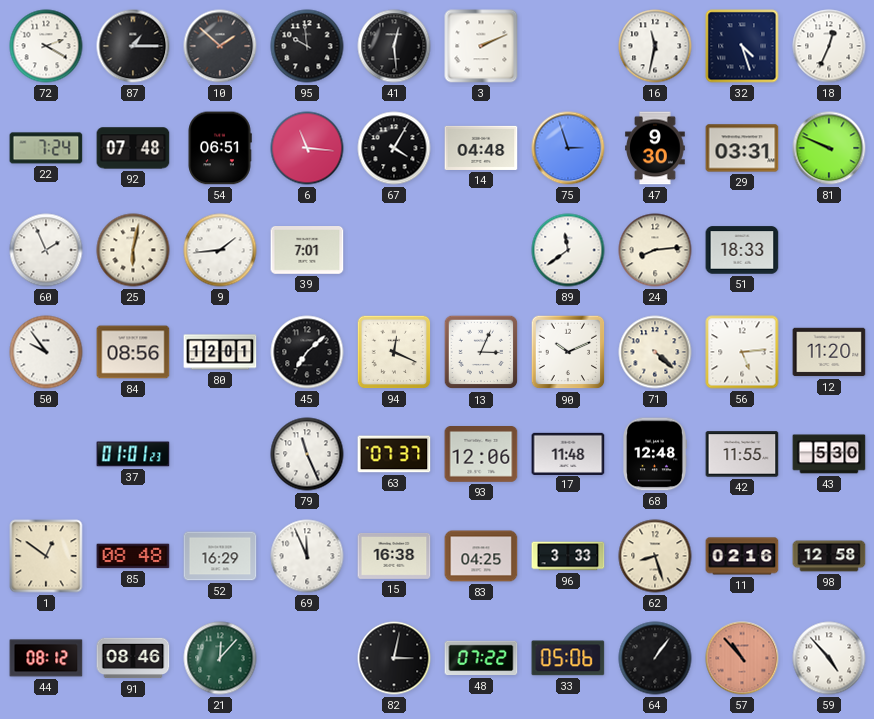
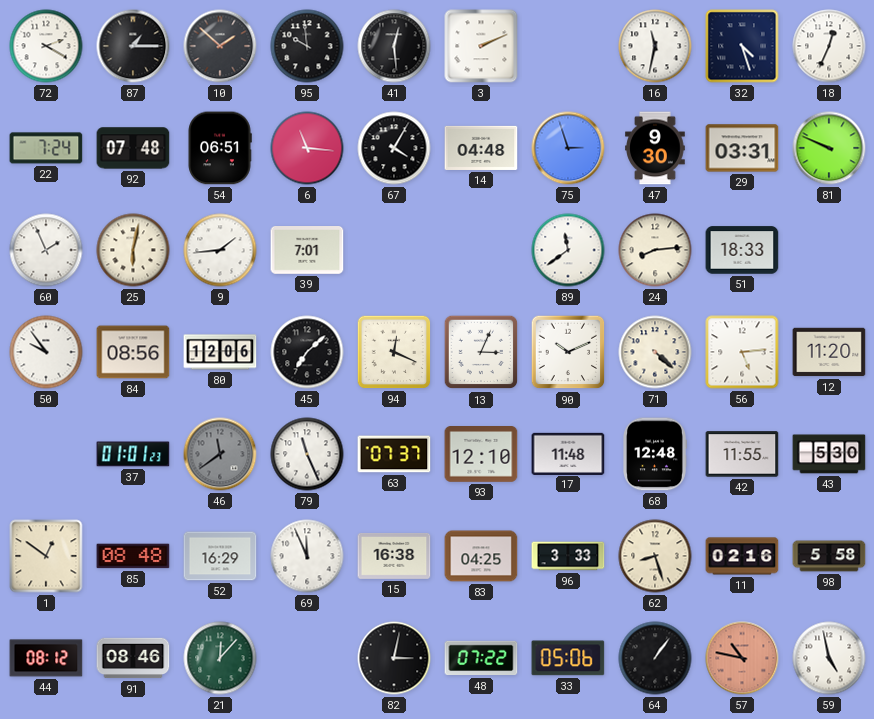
80: 12:01 -> 12:06
46: none -> 11:39
93: 12:06 -> 12:10
98: 12:58 -> 5:58
57: 10:53 -> 10:47
59: 4:53 -> 4:58
